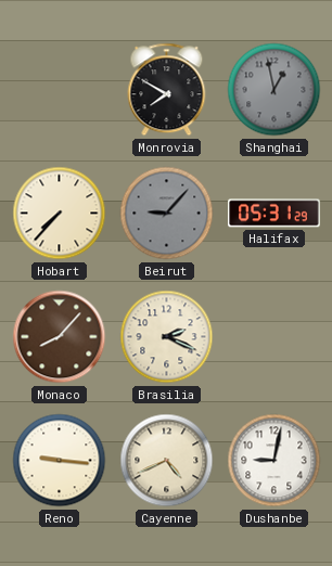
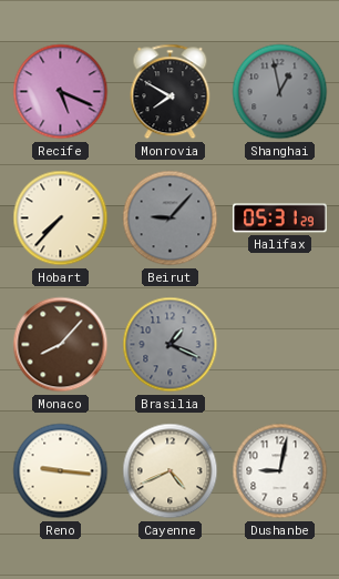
Recife: none -> 5:19
Brasilia: 2:19 -> 1:19
Brasilia dial: cream -> grey
